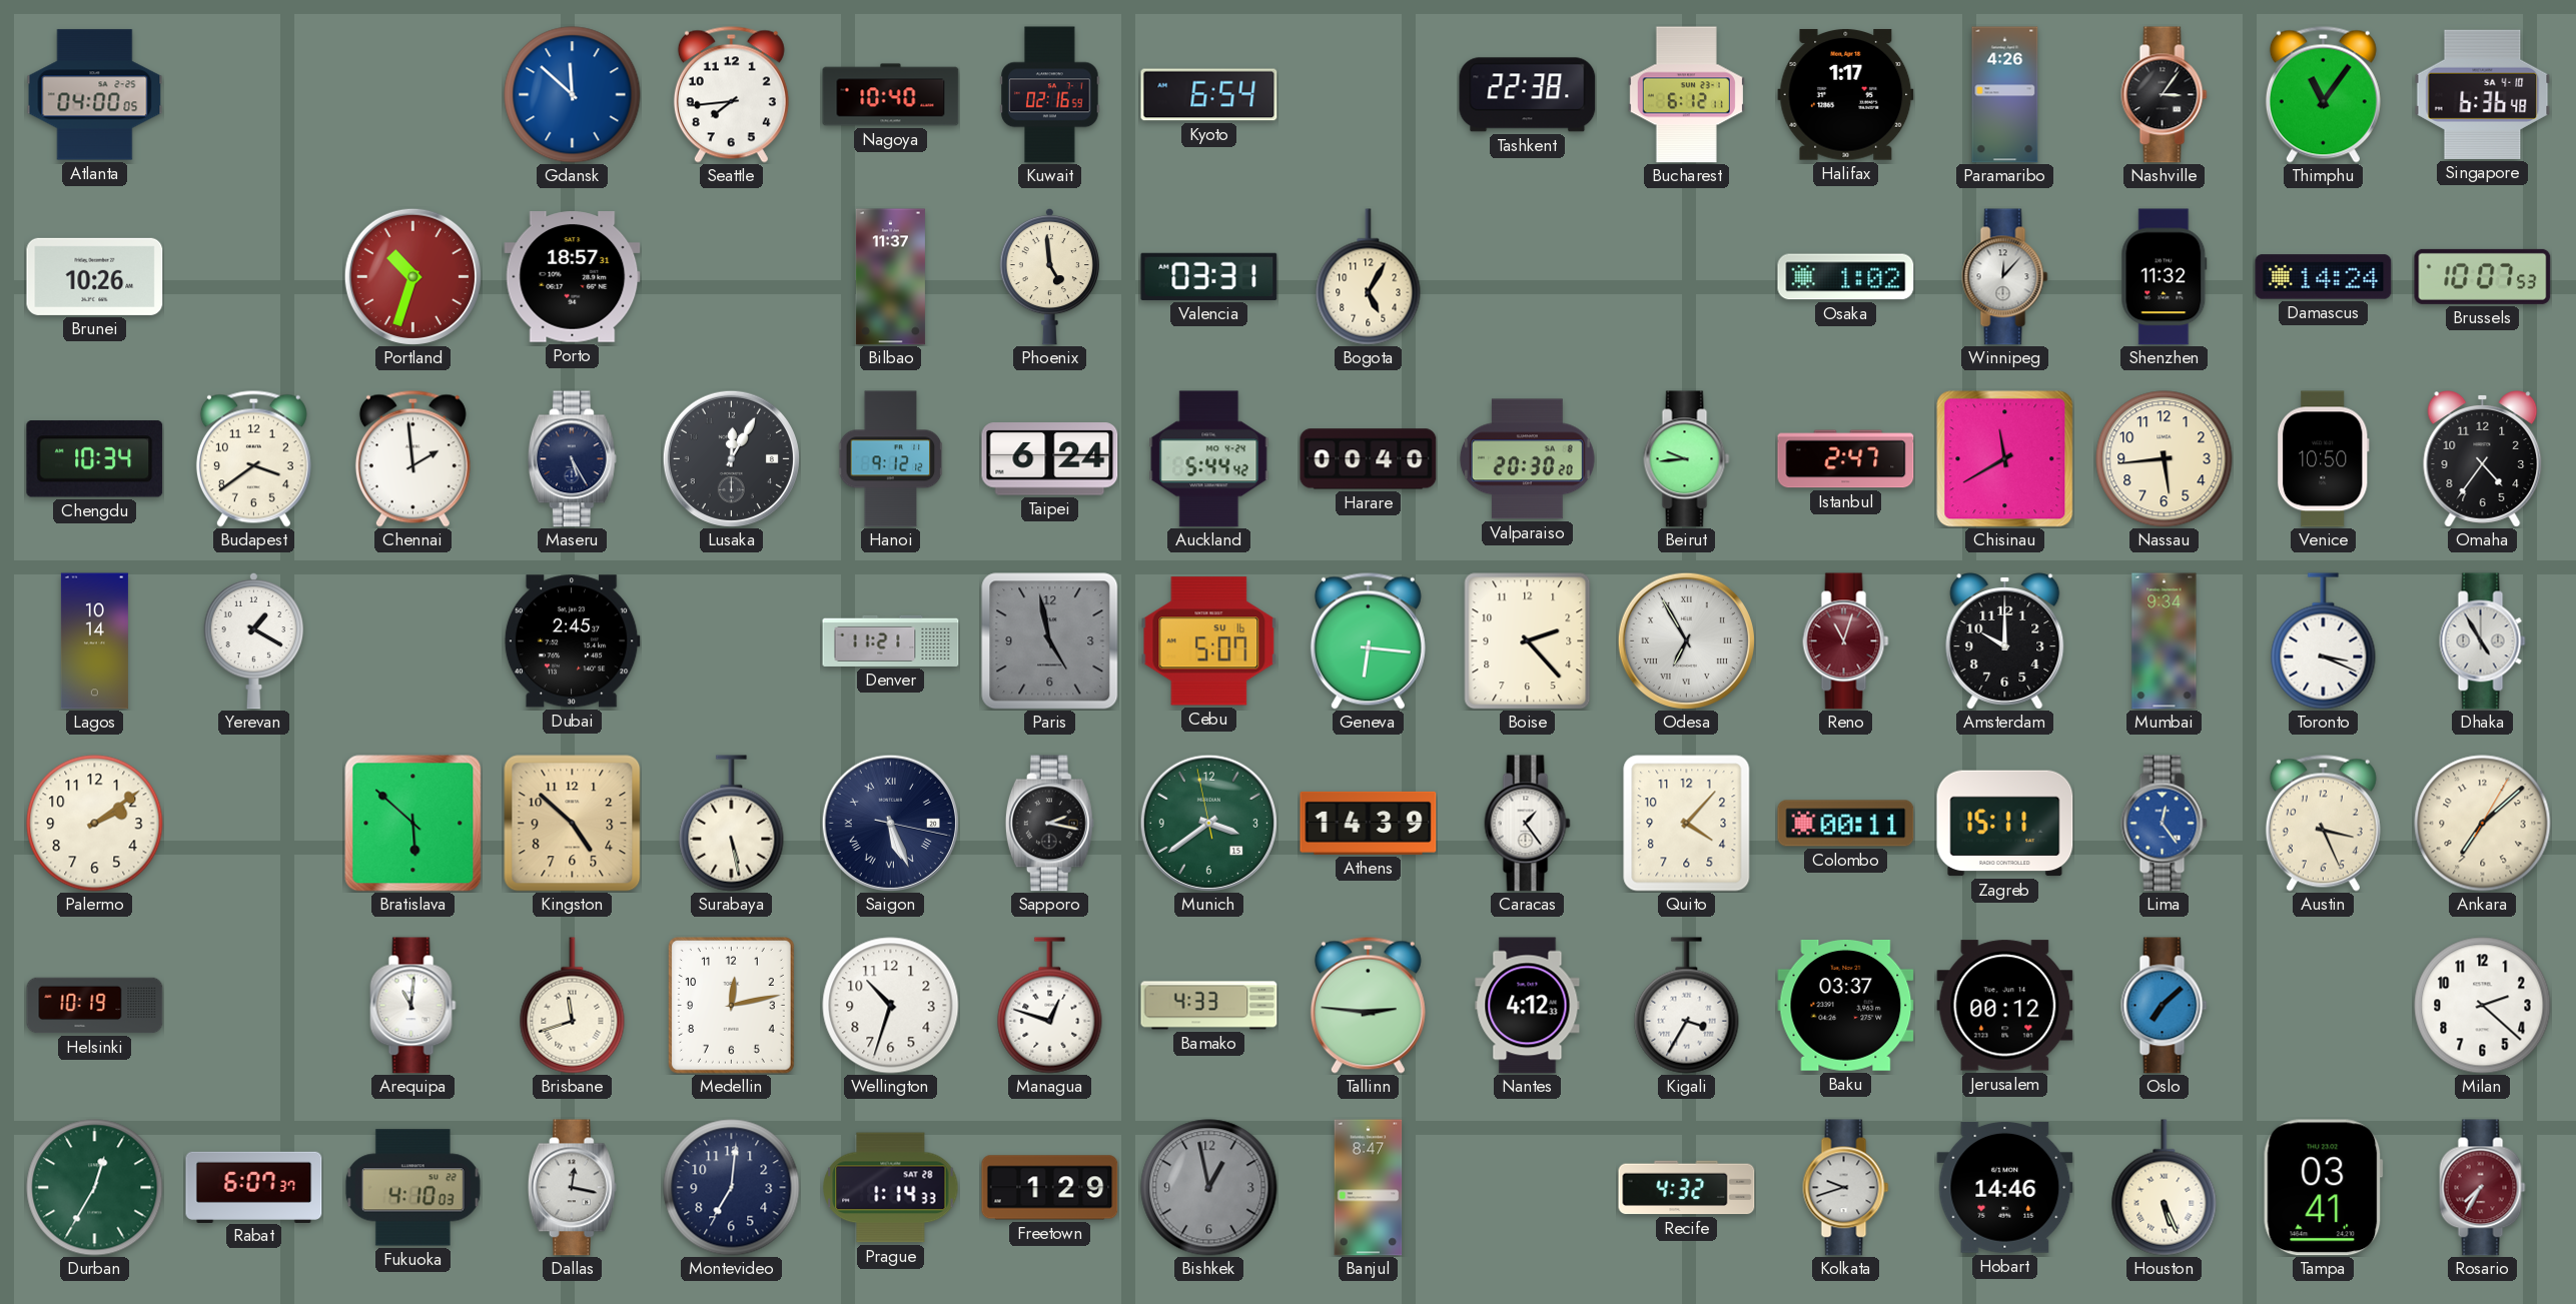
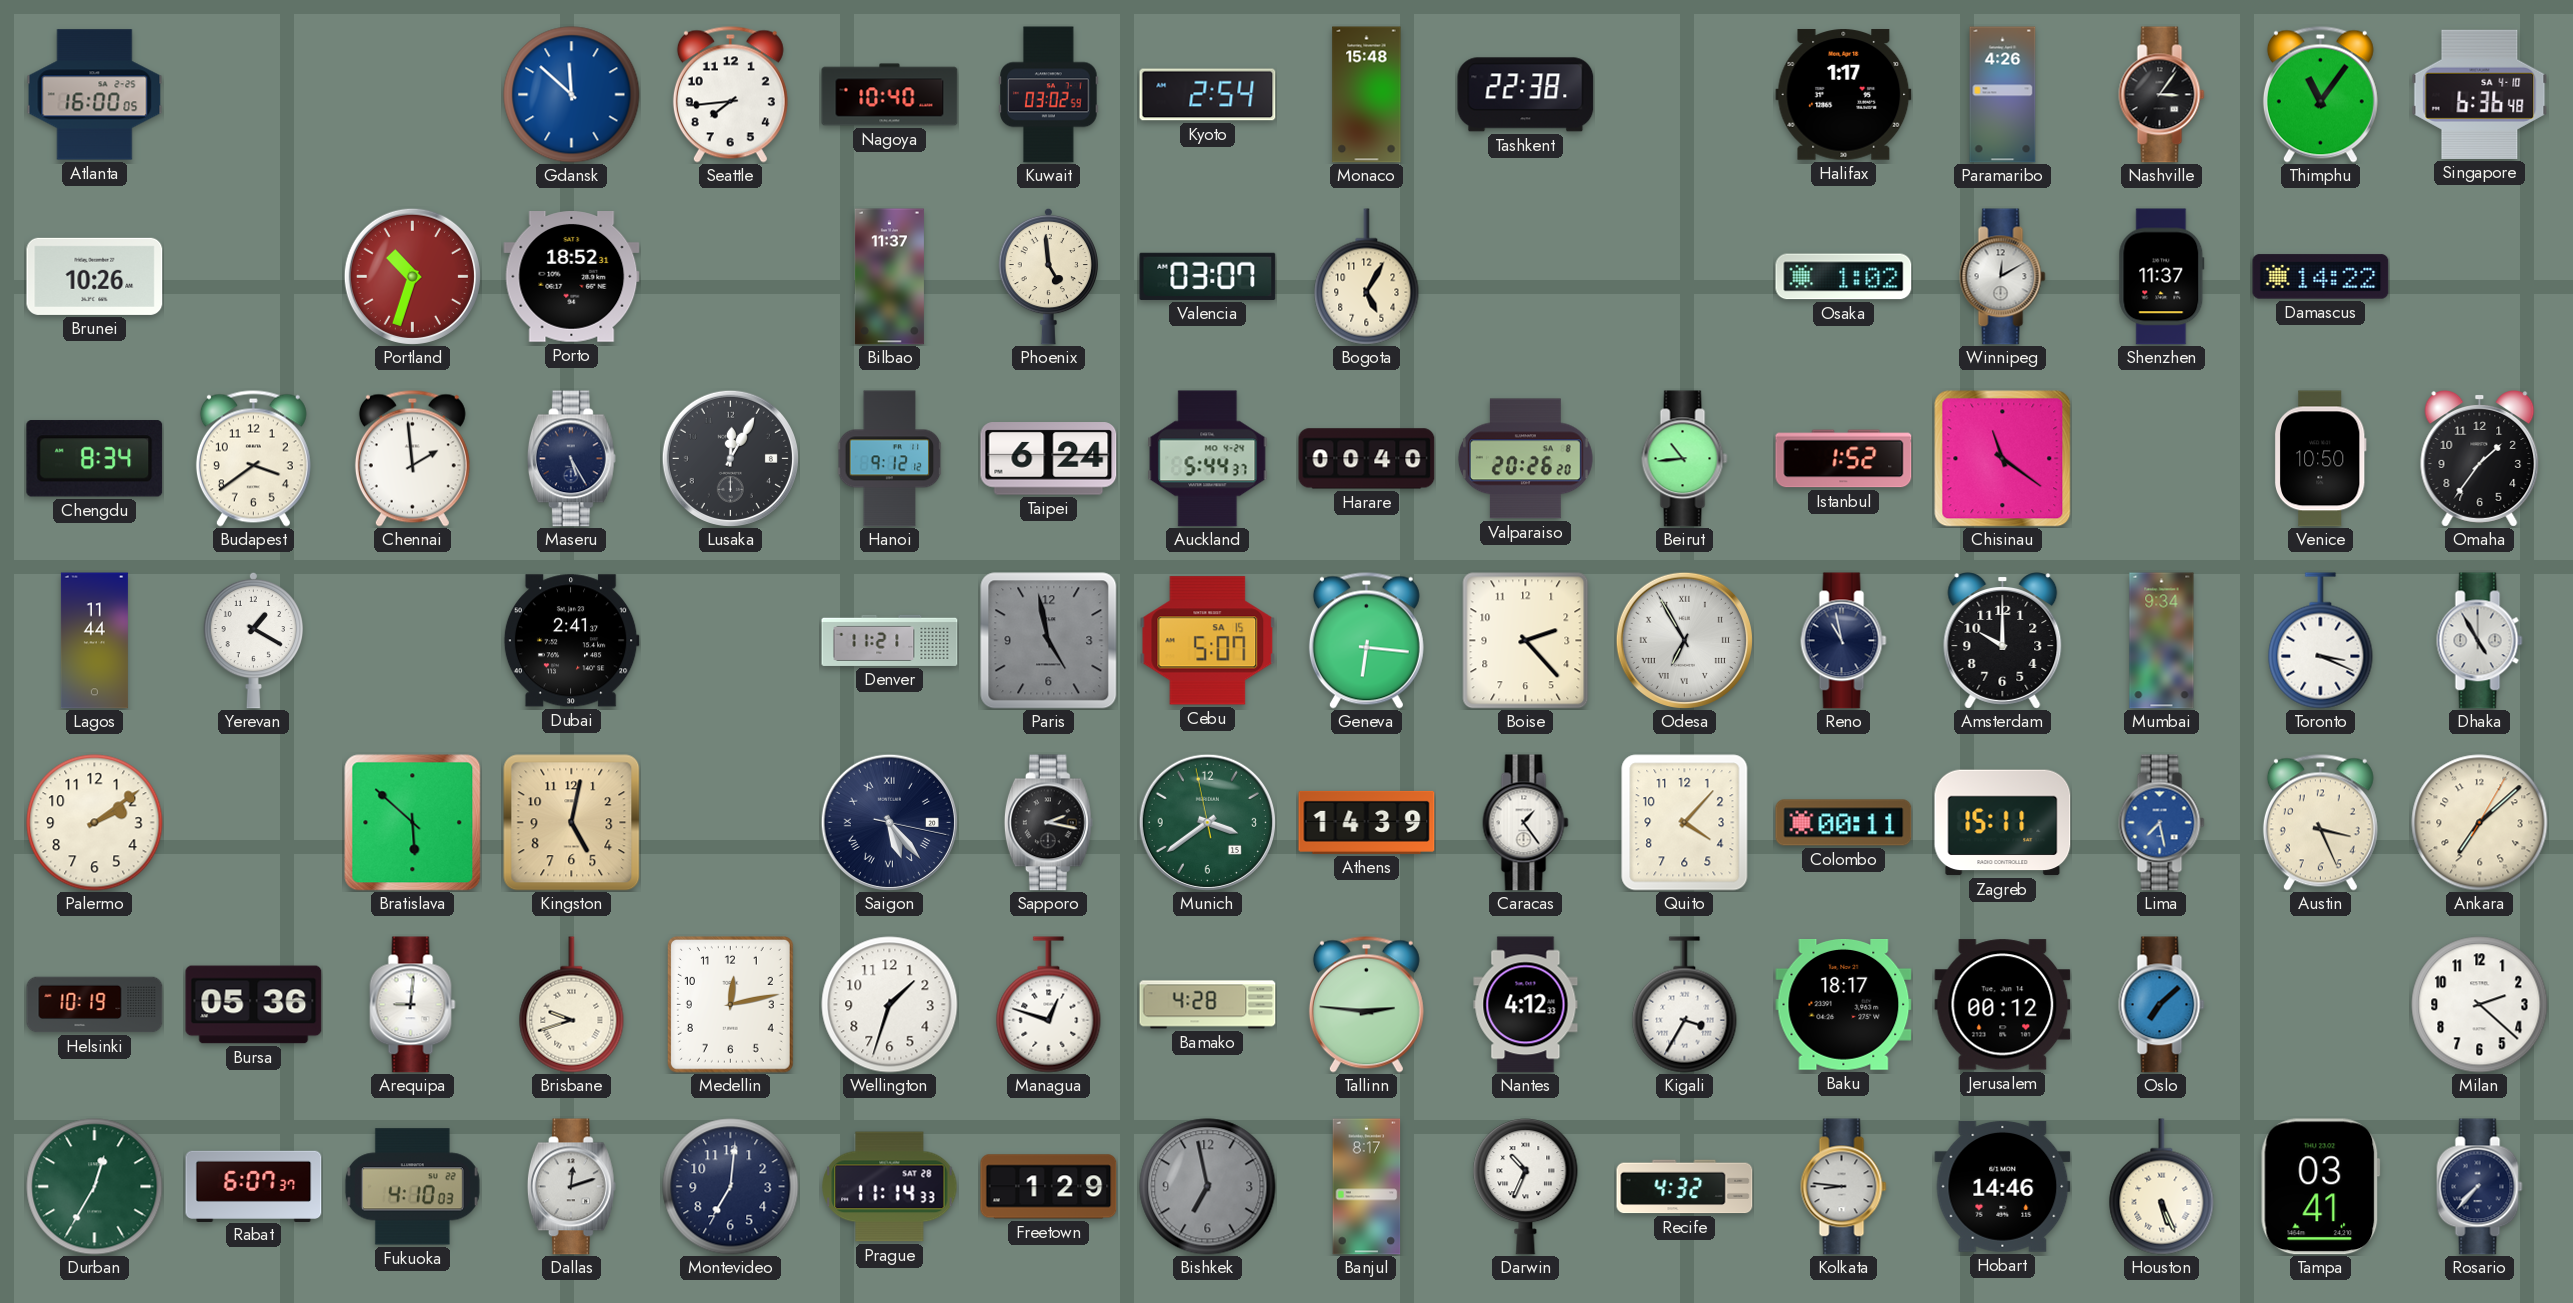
Atlanta: 04:00 -> 16:00
Kuwait: 02:16 -> 03:02
Kyoto: 6:54 -> 2:54
Monaco: none -> 15:48
Bucharest: 6:12 -> none
Porto: 18:57 -> 18:52
Valencia: 03:31 -> 03:07
Winnipeg: 12:07 -> 12:10
Shenzhen: 11:32 -> 11:37
Damascus: 14:24 -> 14:22
Brussels: 10:07 -> none
Chengdu: 10:34 -> 8:34
Auckland: 5:44:42 -> 5:44:37
Valparaiso: 20:30 -> 20:26
Beirut: 9:44 -> 10:44
Istanbul: 2:47 -> 1:52
Chisinau: 11:40 -> 11:21
Nassau: 5:44 -> none
Omaha: 4:36 -> 1:36
Lagos: 10:14 -> 11:44
Dubai: 2:45 -> 2:41
Cebu date: SU 16 -> SA 15
Reno: 11:03 -> 10:58
Reno dial: burgundy -> navy
Kingston: 4:52 -> 5:02
Surabaya: 5:28 -> none
Saigon: 5:26 -> 5:23
Lima: 12:24 -> 7:28
Bursa: none -> 05:36
Arequipa: 11:01 -> 9:01
Brisbane: 11:42 -> 9:42
Wellington: 10:33 -> 1:33
Bamako: 4:33 -> 4:28
Baku: 03:37 -> 18:17
Dallas: 12:17 -> 12:12
Prague: 1:14 -> 11:14
Bishkek: 12:58 -> 6:58
Banjul: 8:47 -> 8:17
Darwin: none -> 10:34
Kolkata: 9:42 -> 8:46
Rosario: 7:35 -> 7:37
Rosario dial: burgundy -> navy
